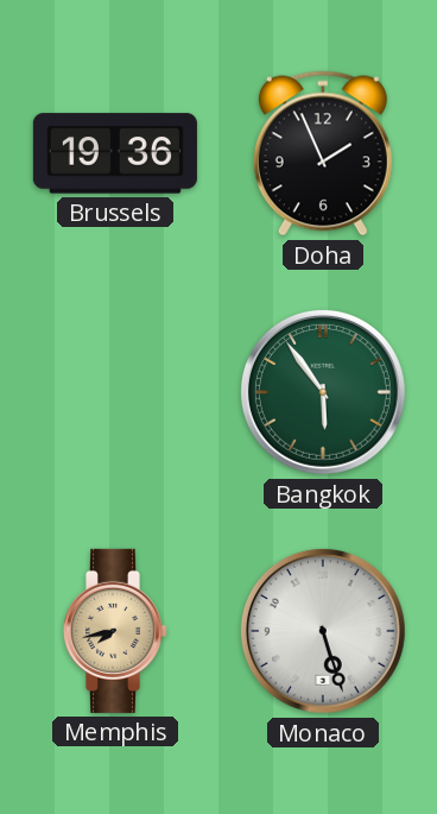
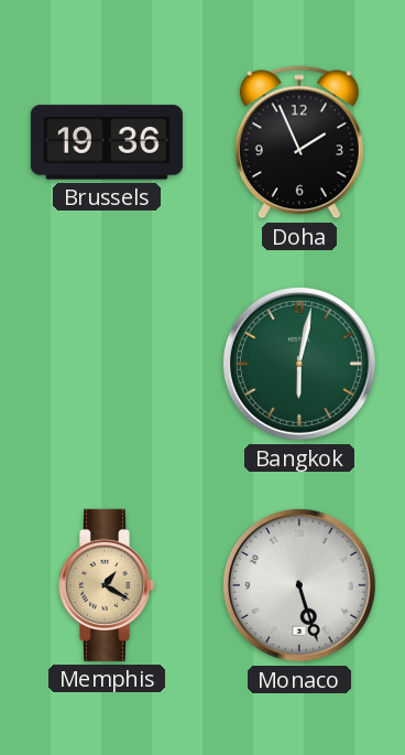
Bangkok: 5:54 -> 6:02
Memphis: 7:43 -> 1:20
